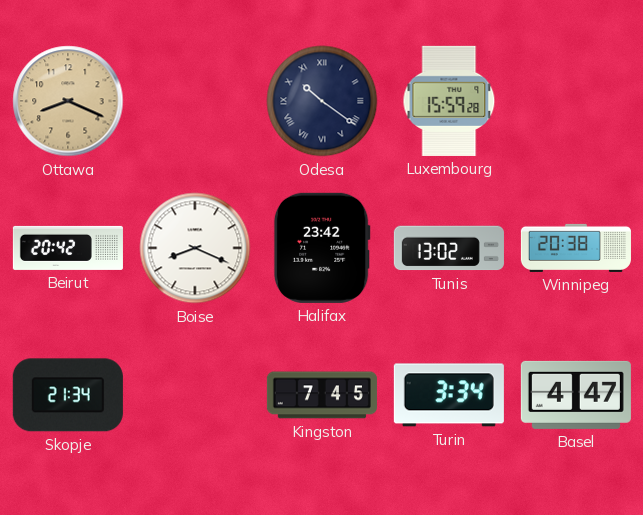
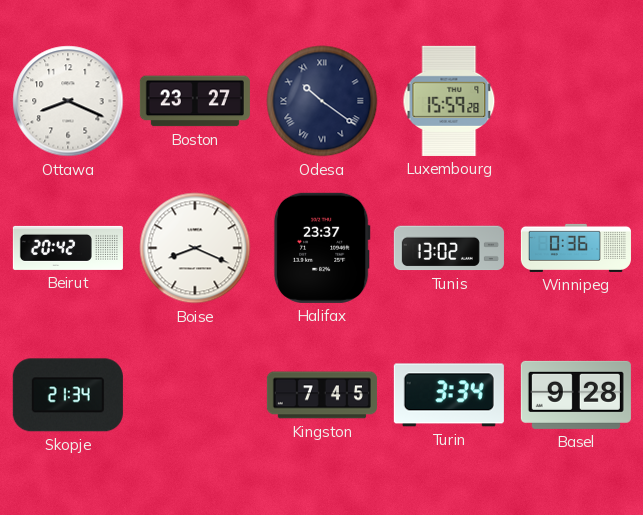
Ottawa dial: champagne -> white
Boston: none -> 23:27
Halifax: 23:42 -> 23:37
Winnipeg: 20:38 -> 0:36
Basel: 4:47 -> 9:28
